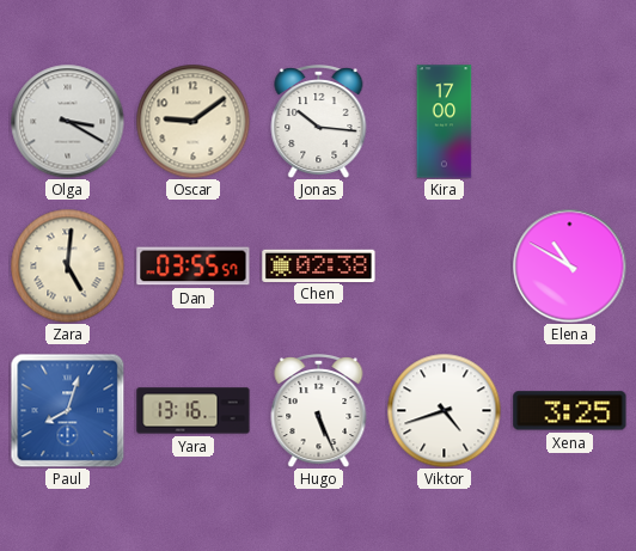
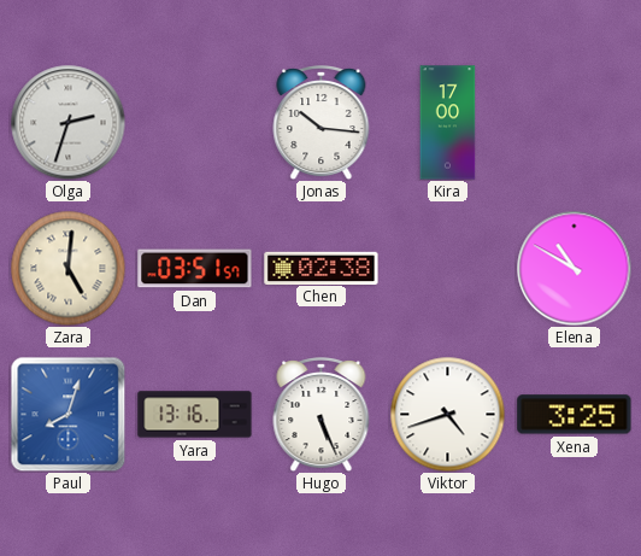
Olga: 3:20 -> 2:33
Oscar: 9:09 -> none
Dan: 03:55 -> 03:51
